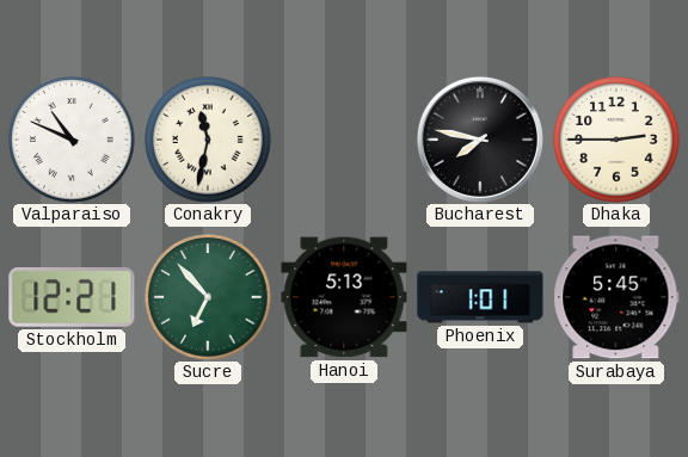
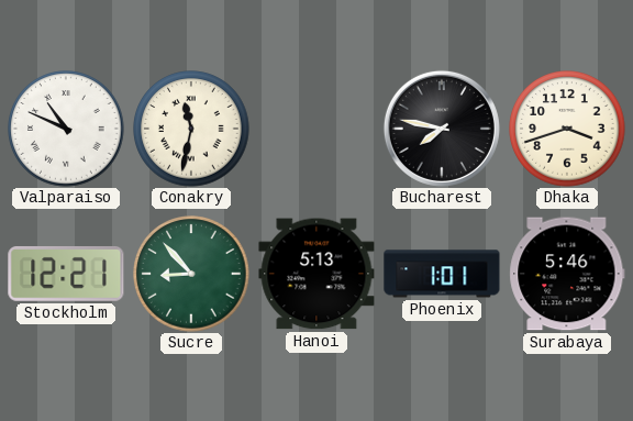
Dhaka: 2:45 -> 3:42
Sucre: 6:53 -> 8:53
Surabaya: 5:45 -> 5:46
